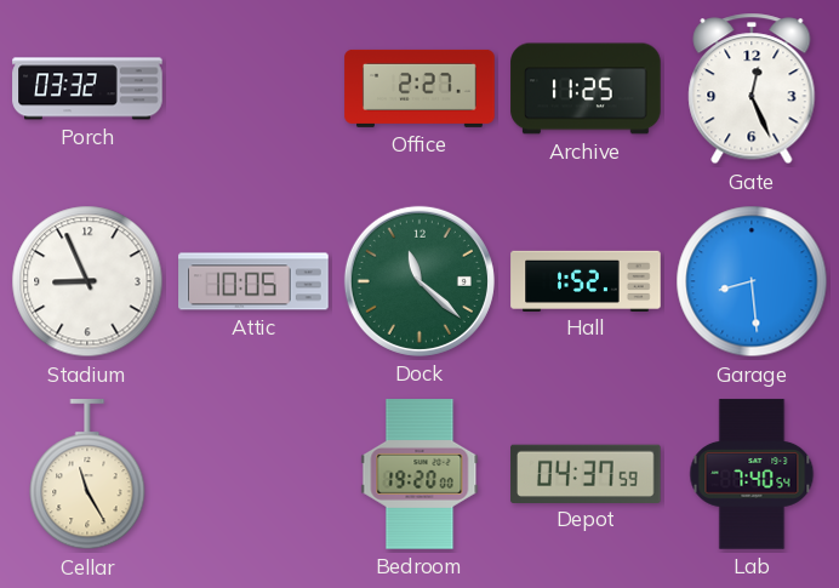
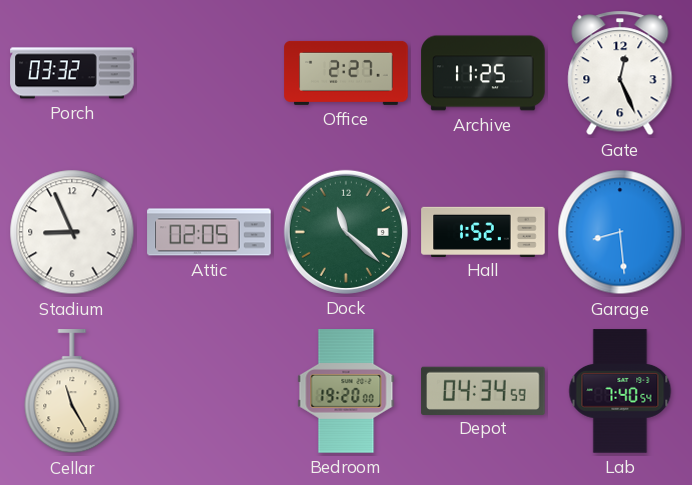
Attic: 10:05 -> 02:05
Depot: 04:37 -> 04:34
